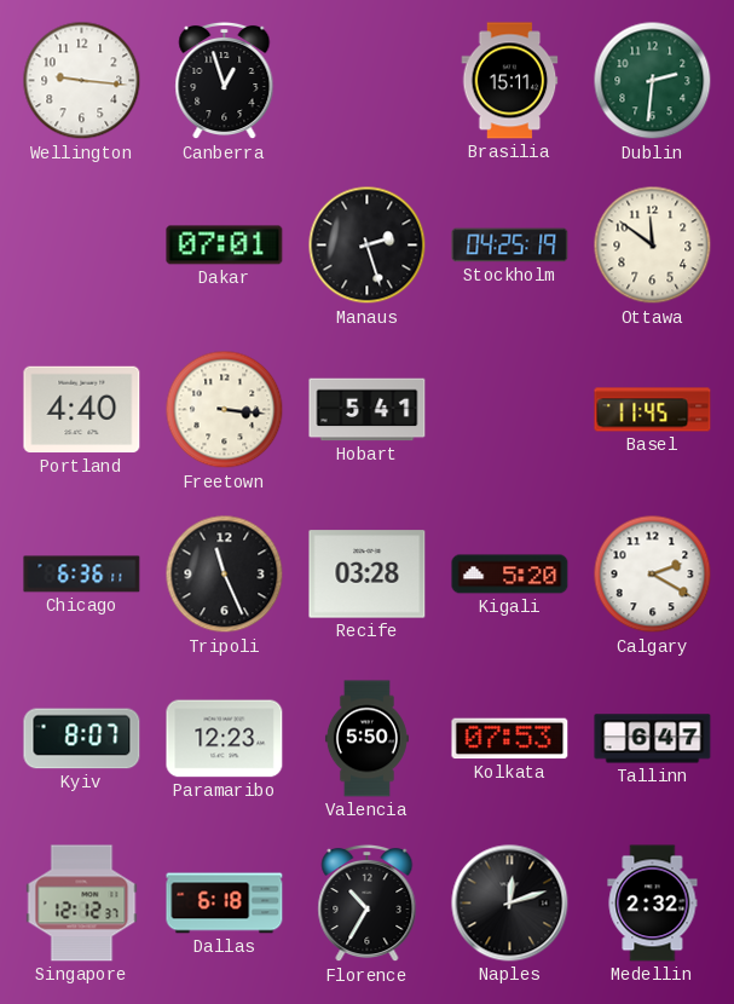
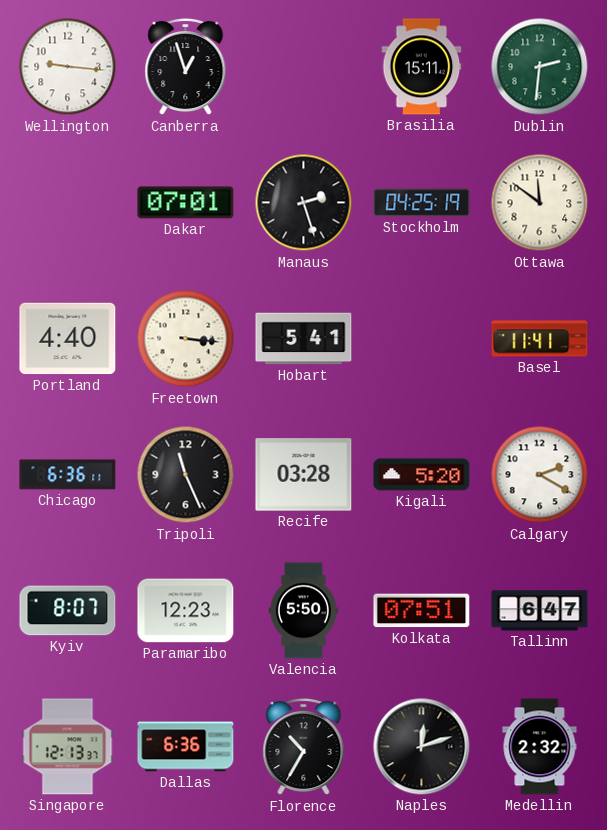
Basel: 11:45 -> 11:41
Kolkata: 07:53 -> 07:51
Singapore: 12:12 -> 12:13
Dallas: 6:18 -> 6:36
